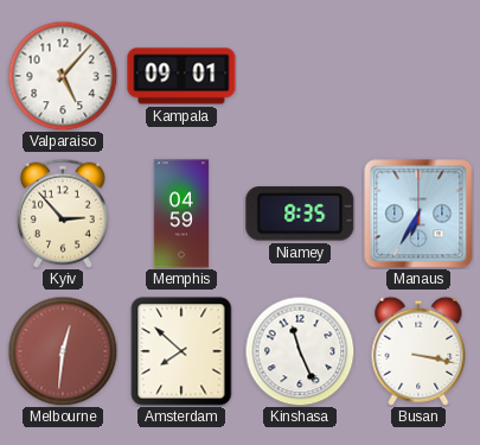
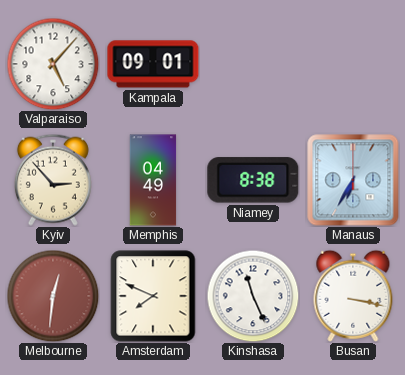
Memphis: 04:59 -> 04:49
Niamey: 8:35 -> 8:38
Amsterdam: 7:52 -> 7:49
